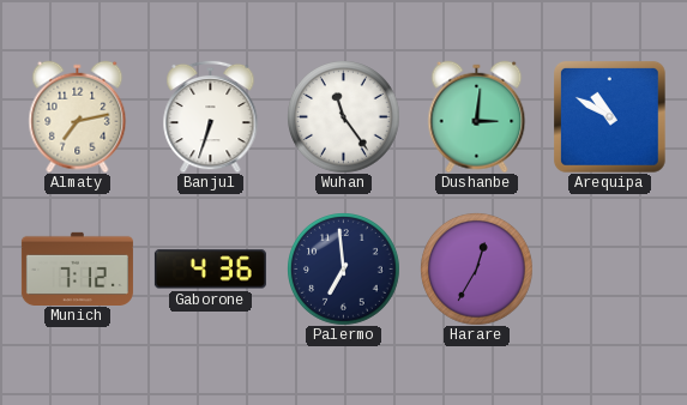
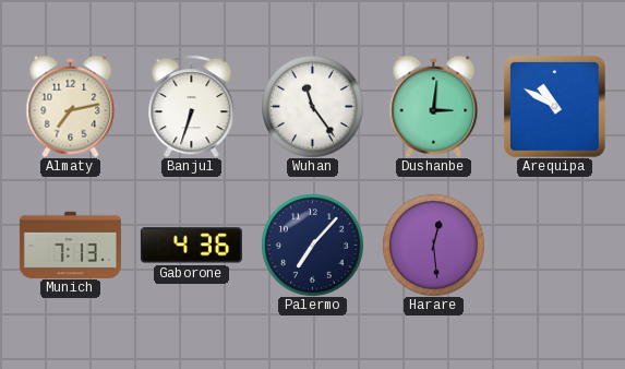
Munich: 7:12 -> 7:13
Palermo: 6:59 -> 7:07
Harare: 12:35 -> 12:29
